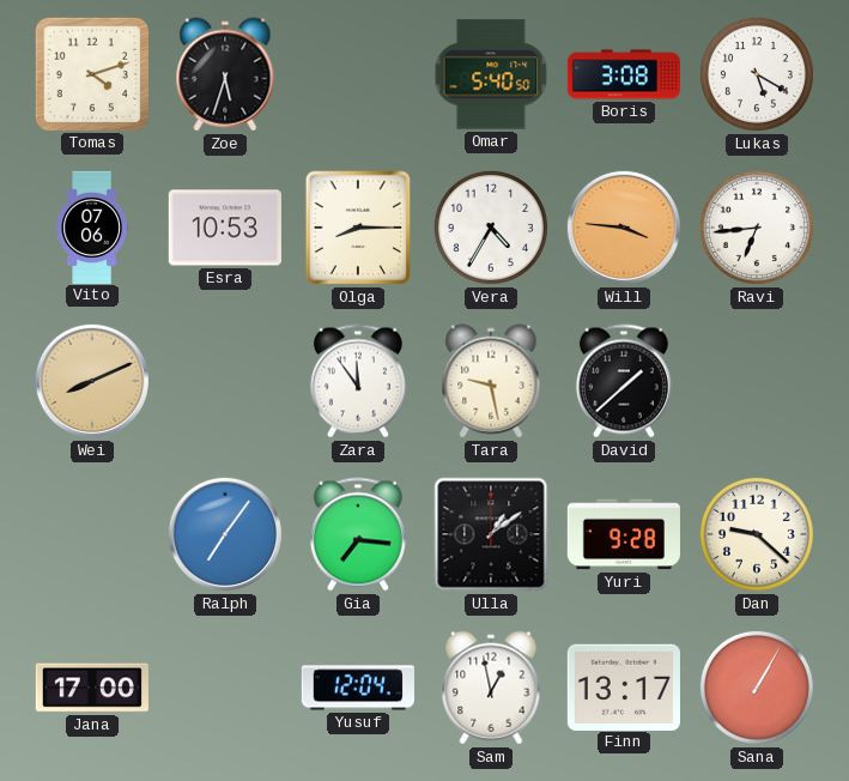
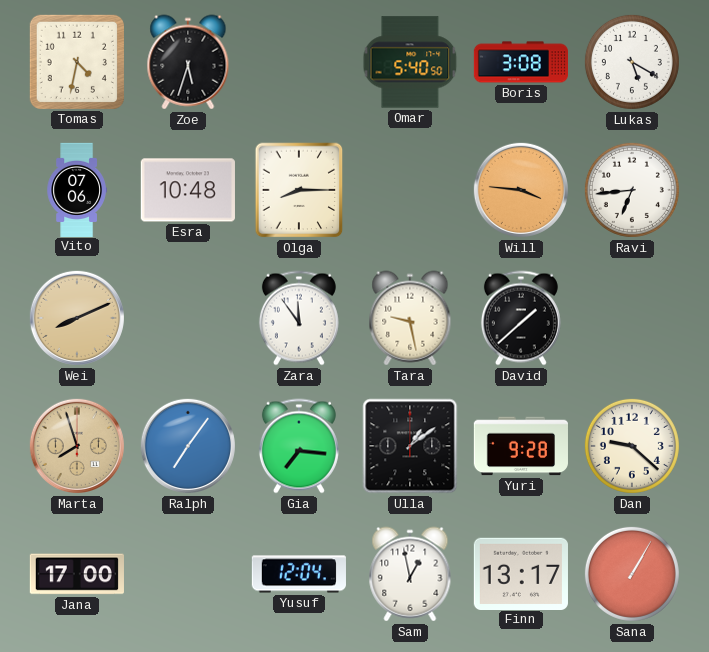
Tomas: 4:12 -> 4:32
Esra: 10:53 -> 10:48
Vera: 4:35 -> none
Marta: none -> 7:57
